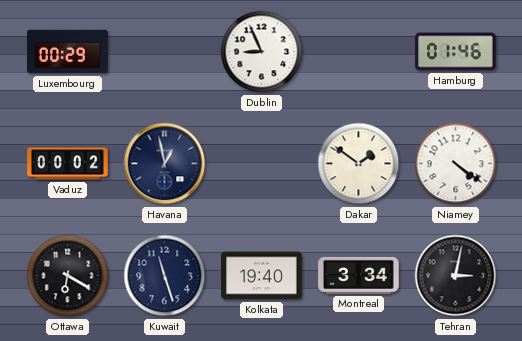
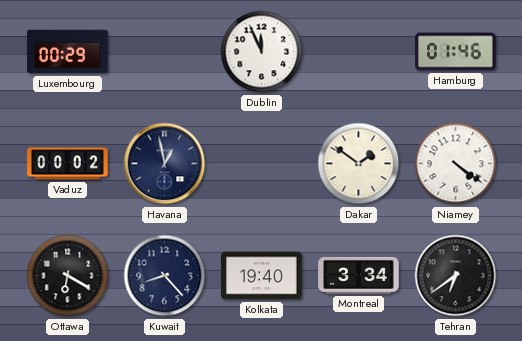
Dublin: 8:56 -> 11:56
Kuwait: 11:27 -> 8:23
Tehran: 3:02 -> 6:39
